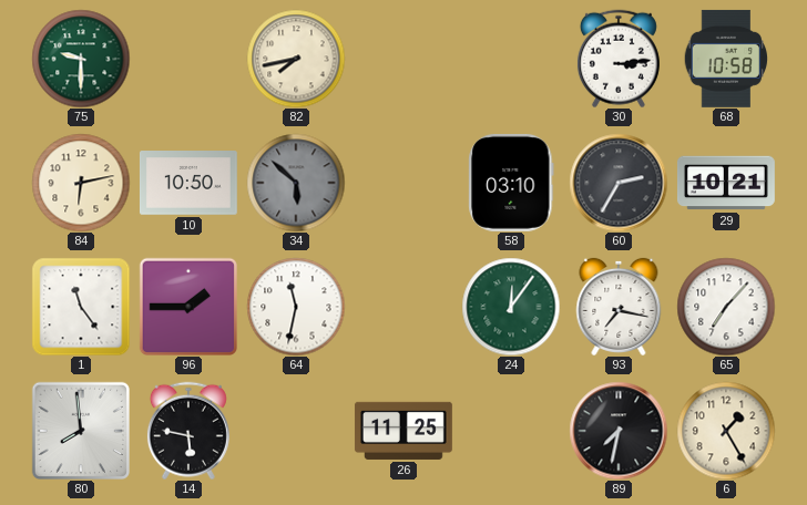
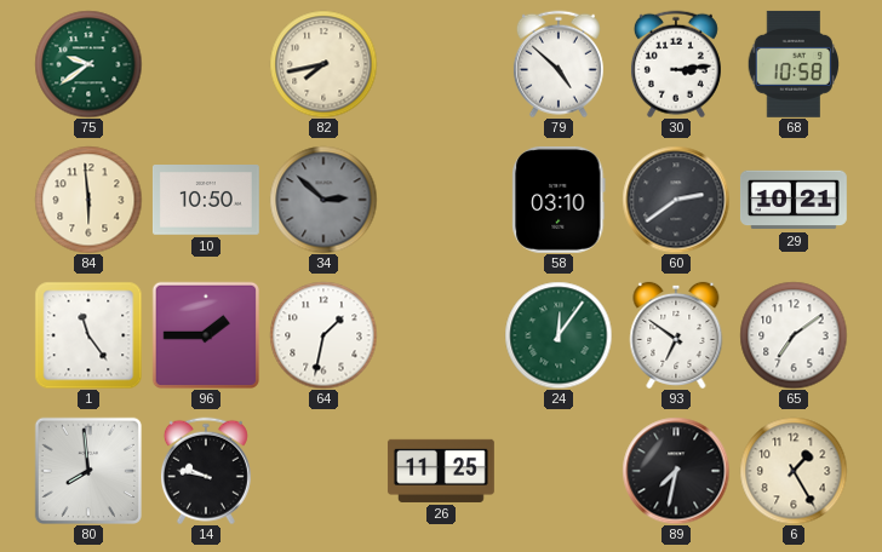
75: 9:30 -> 9:39
79: none -> 4:52
84: 6:13 -> 5:59
34: 5:52 -> 2:52
60: 2:35 -> 2:39
64: 11:32 -> 1:32
93: 7:17 -> 6:51
65: 7:07 -> 7:09
14: 5:47 -> 9:47
